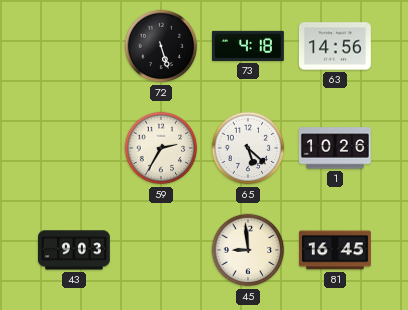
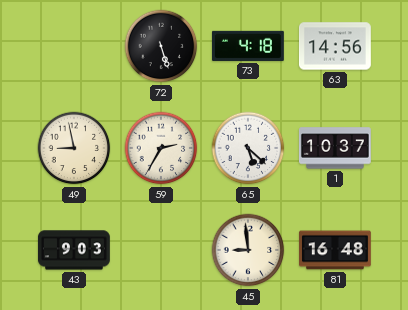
49: none -> 8:58
1: 10:26 -> 10:37
81: 16:45 -> 16:48
